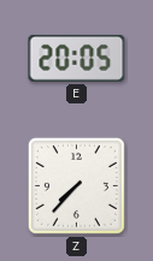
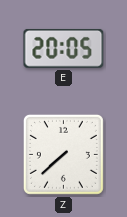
Z: 7:37 -> 7:38
